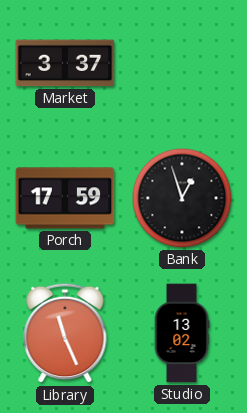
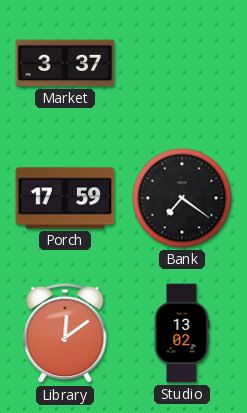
Bank: 12:57 -> 7:21
Library: 11:26 -> 12:09
